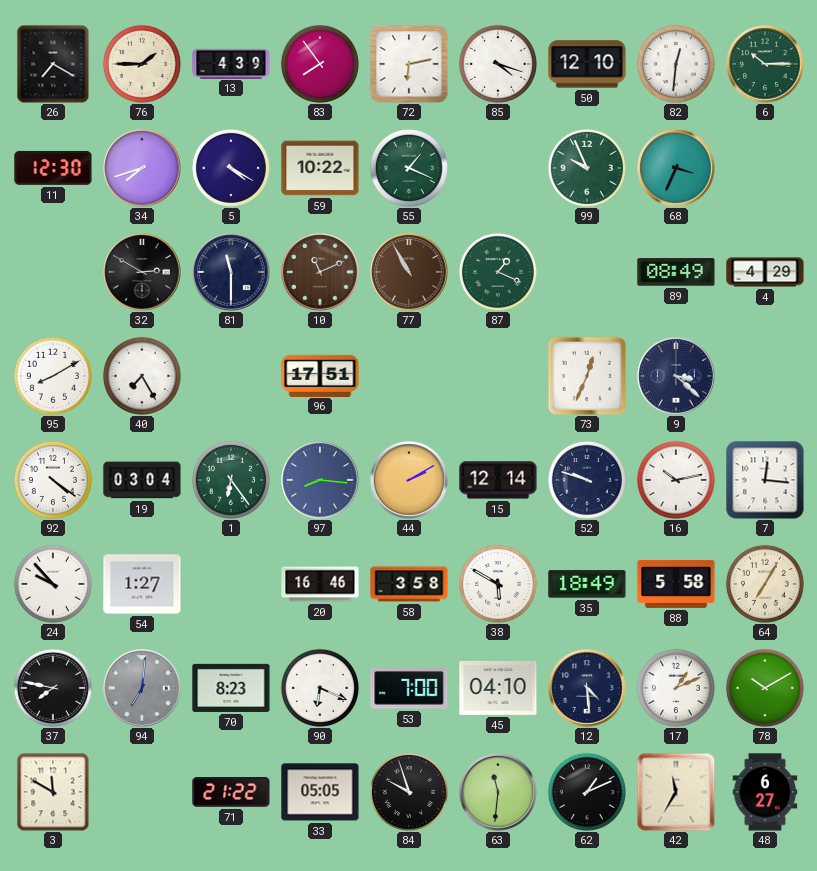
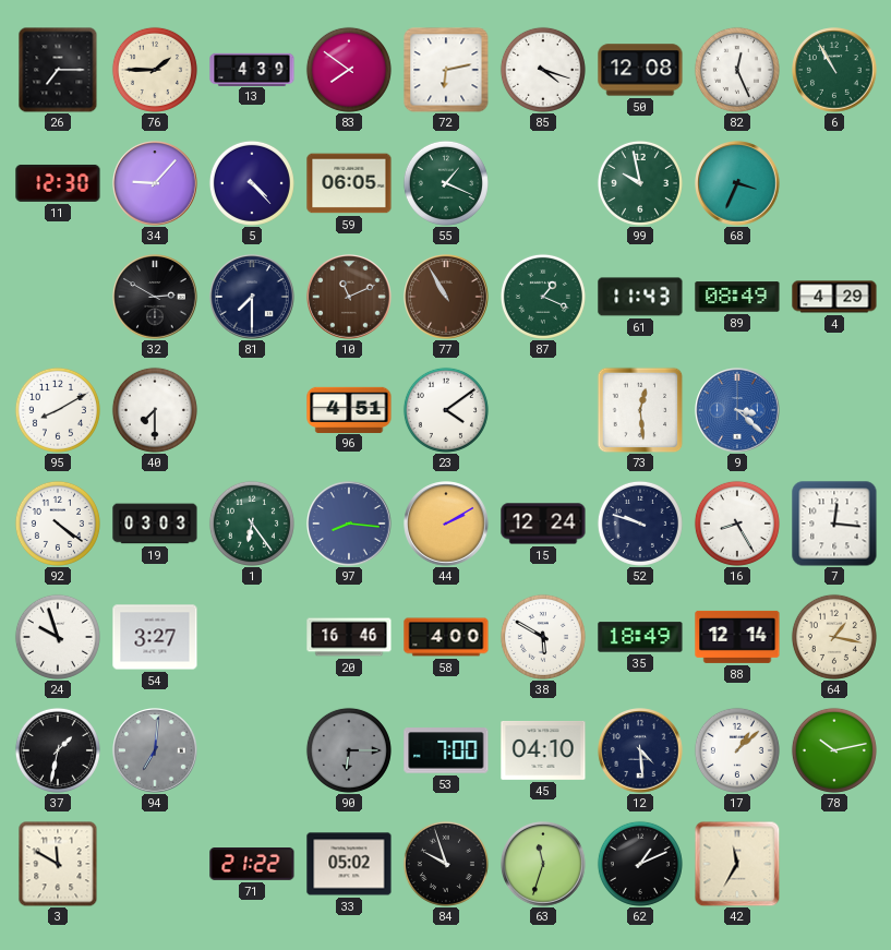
26: 7:20 -> 7:15
83: 7:54 -> 7:51
50: 12:10 -> 12:08
82: 12:31 -> 12:26
6: 10:15 -> 10:55
34: 7:42 -> 9:07
5: 4:20 -> 4:23
59: 10:22 -> 06:05
99: 9:56 -> 9:58
81: 11:30 -> 7:30
61: none -> 11:43
40: 7:25 -> 7:30
96: 17:51 -> 4:51
23: none -> 4:09
73: 12:34 -> 12:29
9 dial: navy -> blue
19: 03:04 -> 03:03
15: 12:14 -> 12:24
16: 10:13 -> 8:25
24: 9:53 -> 9:57
54: 1:27 -> 3:27
58: 3:58 -> 4:00
88: 5:58 -> 12:14
64: 7:05 -> 1:17
37: 7:47 -> 1:32
70: 8:23 -> none
90: 6:19 -> 6:15
90 dial: white -> grey
17: 1:11 -> 1:08
78: 10:10 -> 10:13
33: 05:05 -> 05:02
63: 11:31 -> 11:33
48: 6:27 -> none
